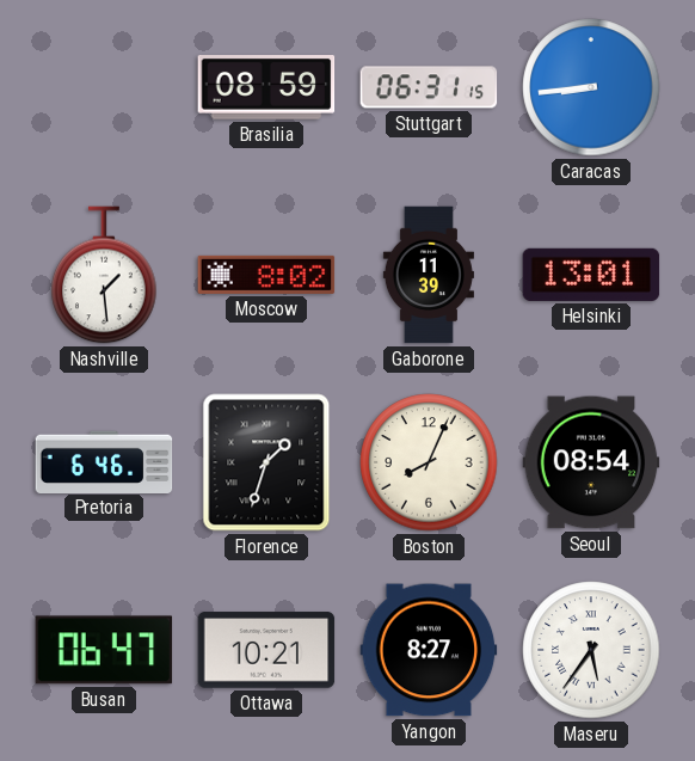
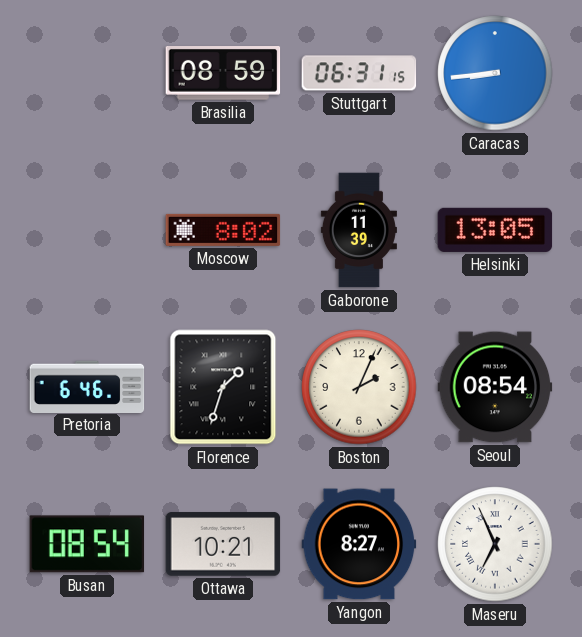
Nashville: 1:29 -> none
Helsinki: 13:01 -> 13:05
Boston: 8:04 -> 2:04
Busan: 06:47 -> 08:54
Maseru: 5:36 -> 6:56
